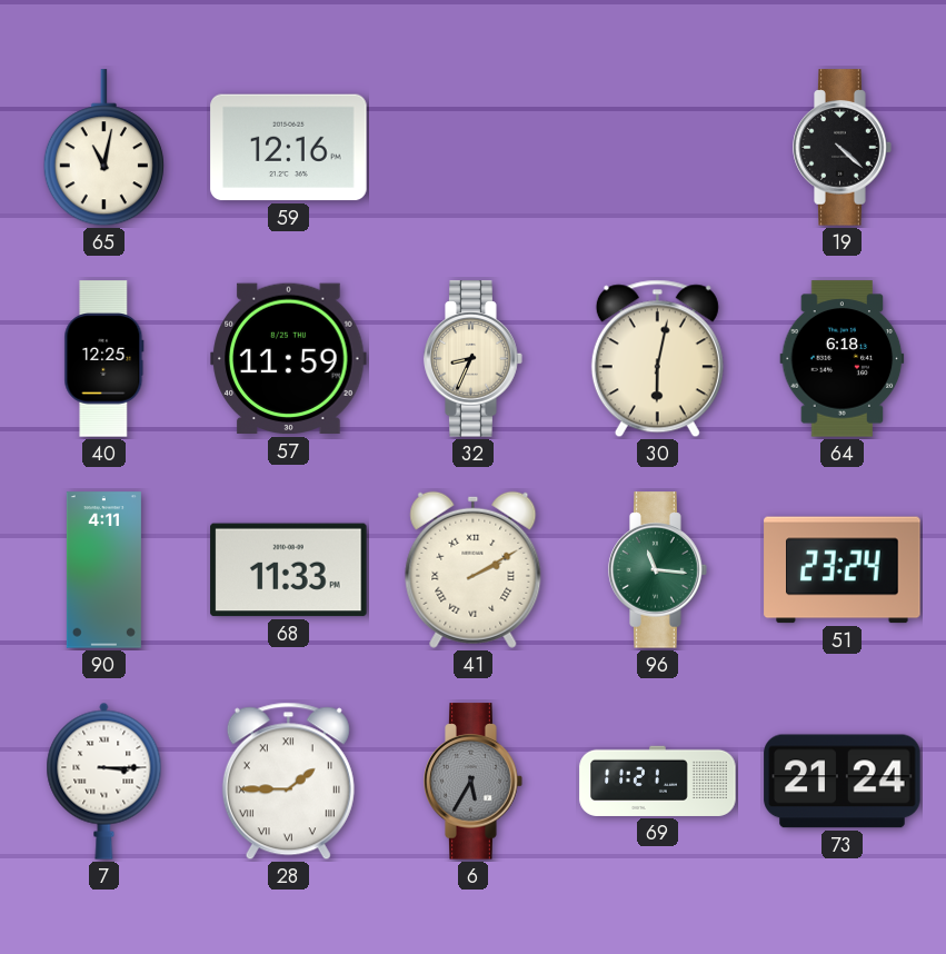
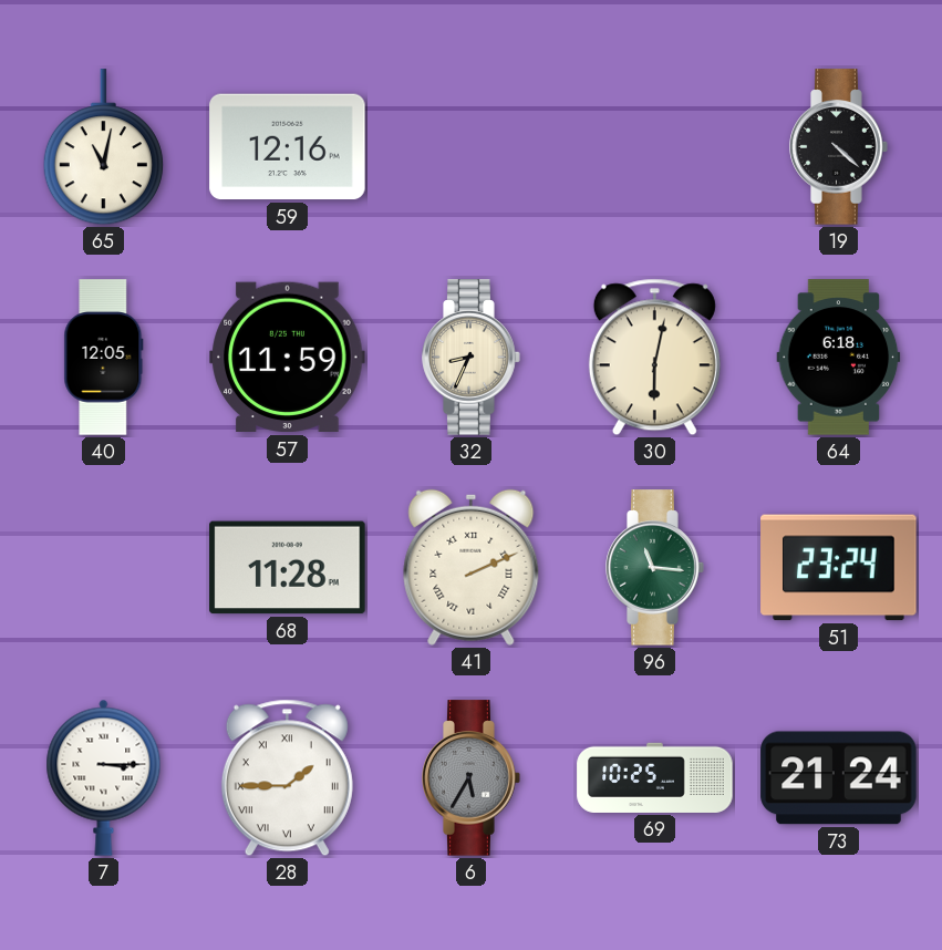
40: 12:25 -> 12:05
90: 4:11 -> none
68: 11:33 -> 11:28
41: 2:10 -> 2:11
69: 11:21 -> 10:25
